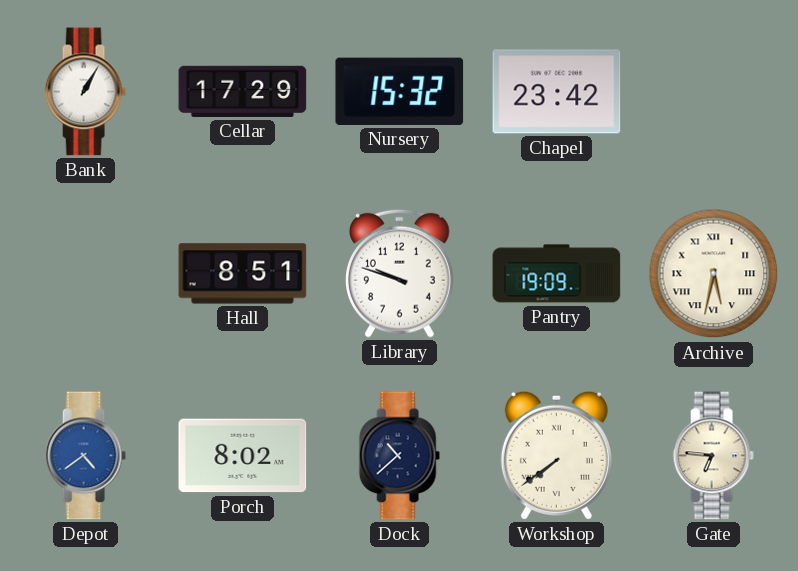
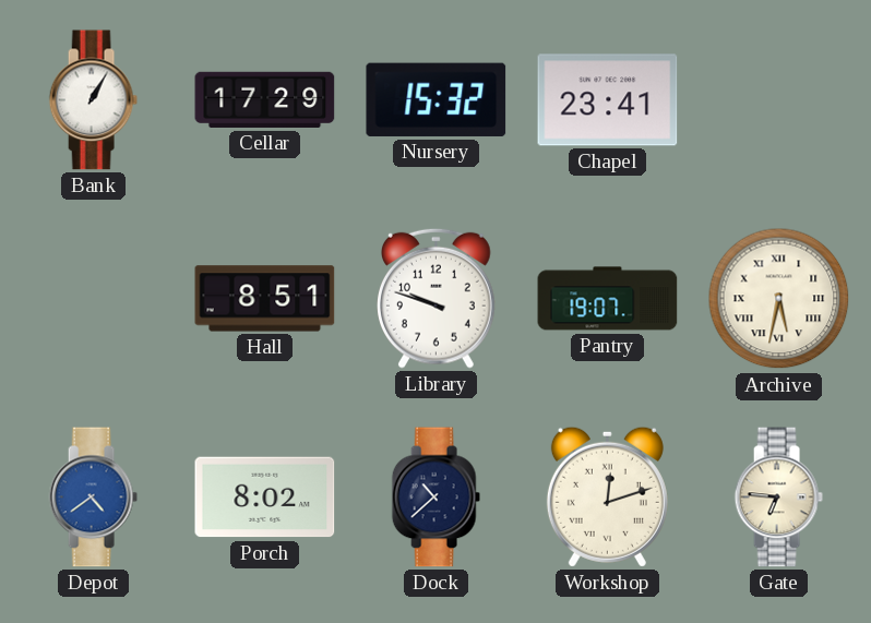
Chapel: 23:42 -> 23:41
Pantry: 19:09 -> 19:07
Workshop: 7:39 -> 12:12
